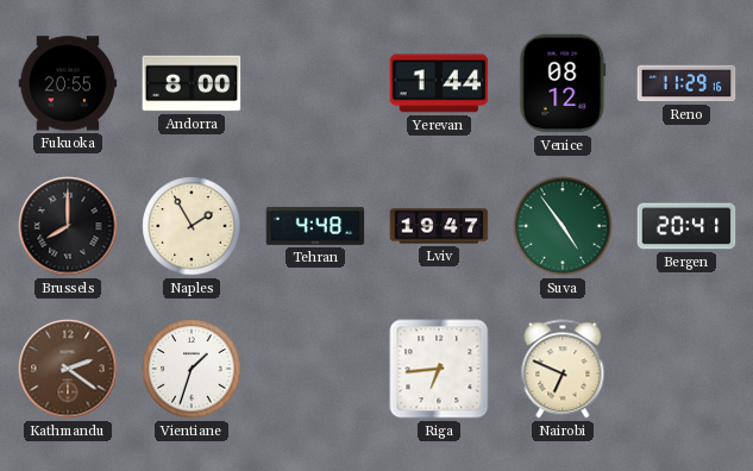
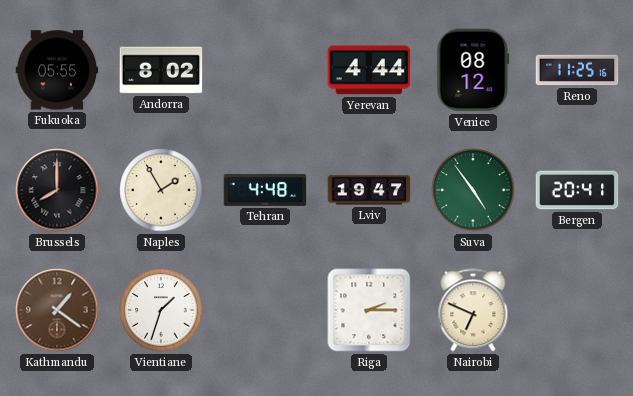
Fukuoka: 20:55 -> 05:55
Andorra: 8:00 -> 8:02
Yerevan: 1:44 -> 4:44
Reno: 11:29 -> 11:25
Kathmandu: 2:21 -> 1:21
Riga: 6:44 -> 2:15
